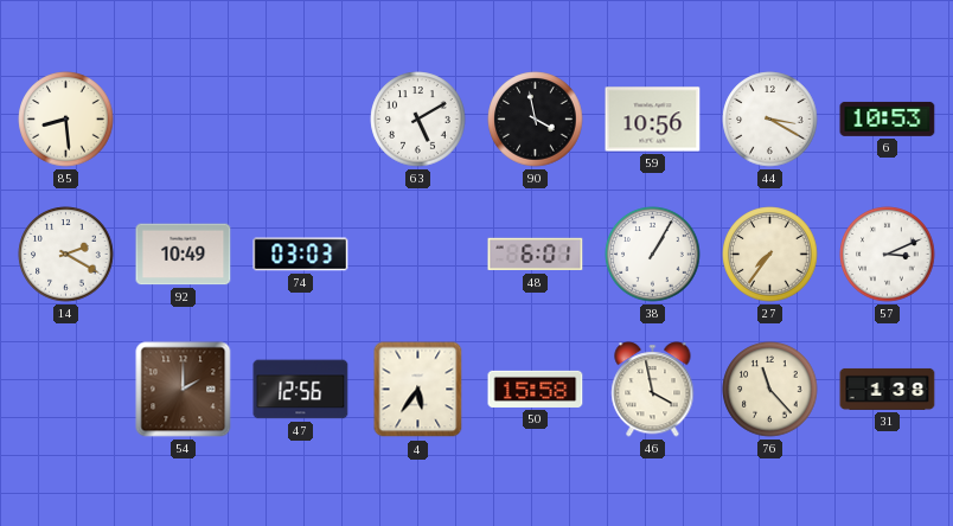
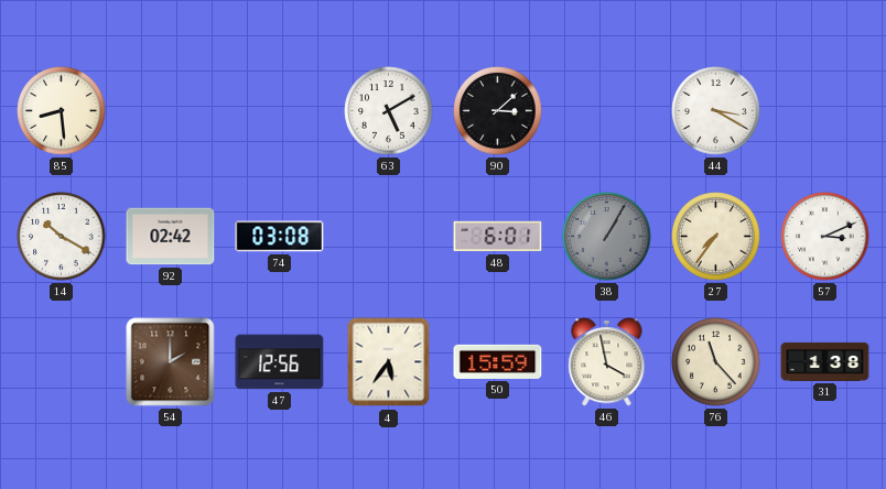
90: 3:58 -> 3:08
59: 10:56 -> none
6: 10:53 -> none
14: 2:20 -> 10:20
92: 10:49 -> 02:42
74: 03:03 -> 03:08
38 dial: white -> grey
50: 15:58 -> 15:59
